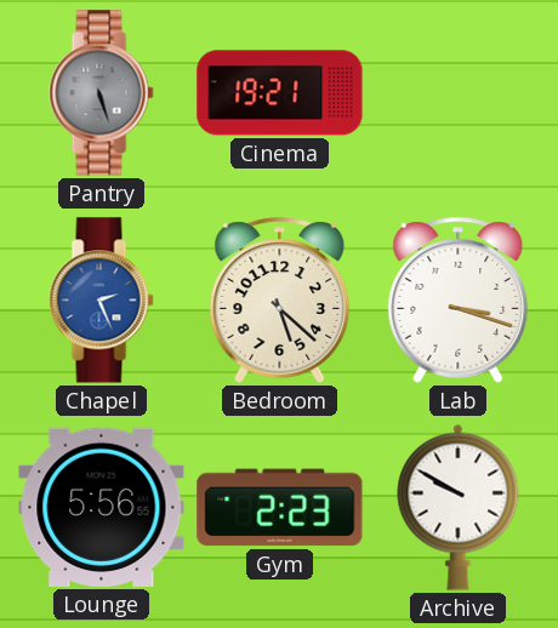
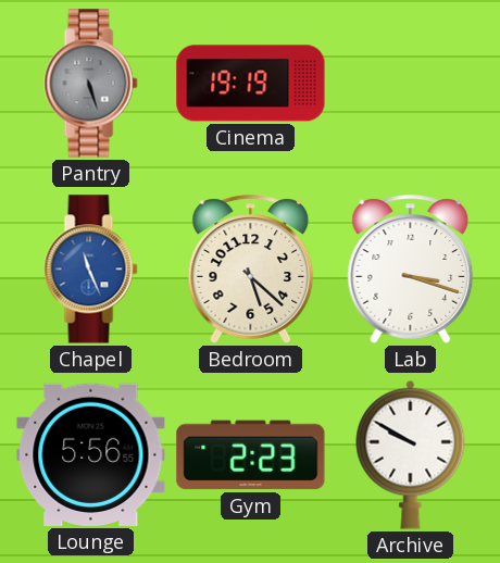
Cinema: 19:21 -> 19:19
Chapel: 2:26 -> 11:26
